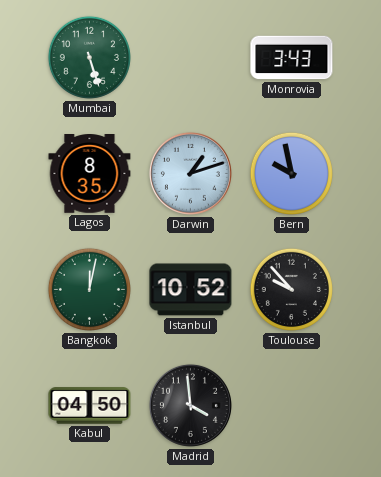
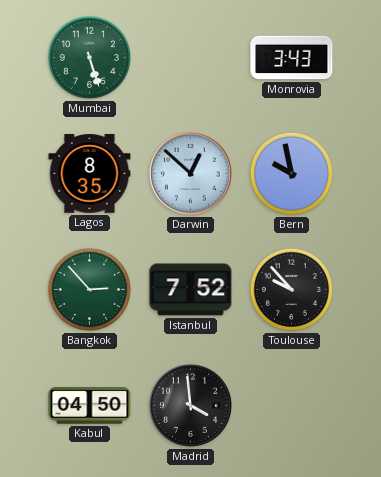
Darwin: 1:12 -> 12:52
Bangkok: 12:02 -> 2:53
Istanbul: 10:52 -> 7:52
